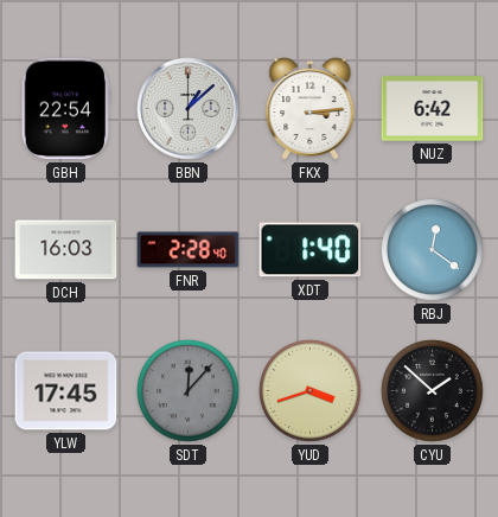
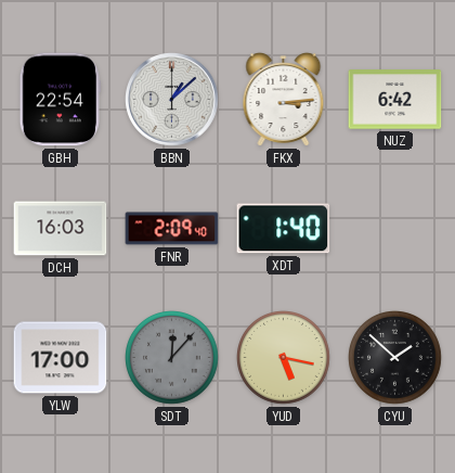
FNR: 2:28 -> 2:09
RBJ: 12:21 -> none
YLW: 17:45 -> 17:00
YUD: 3:42 -> 5:17
